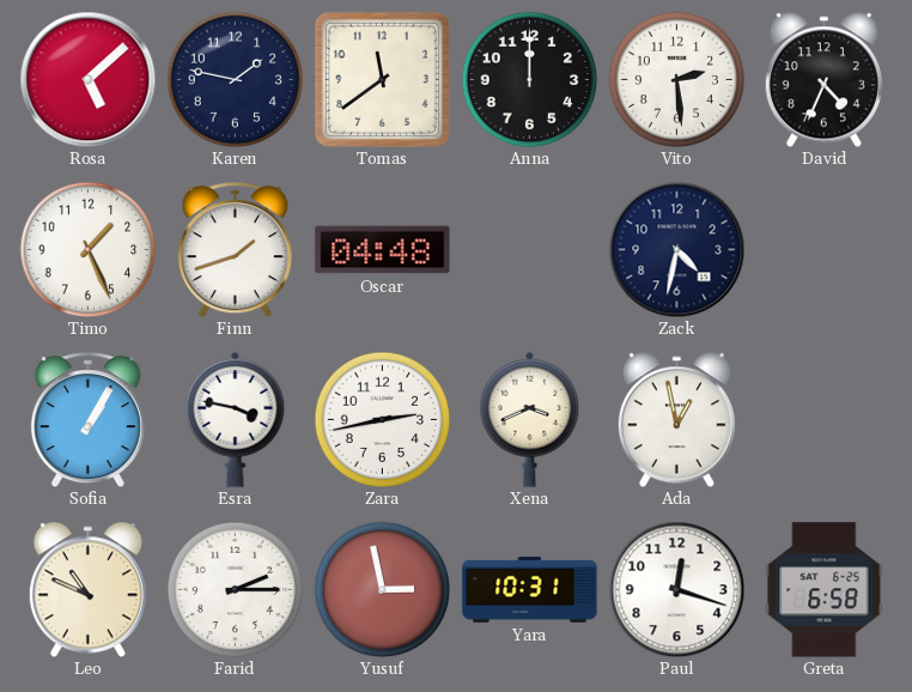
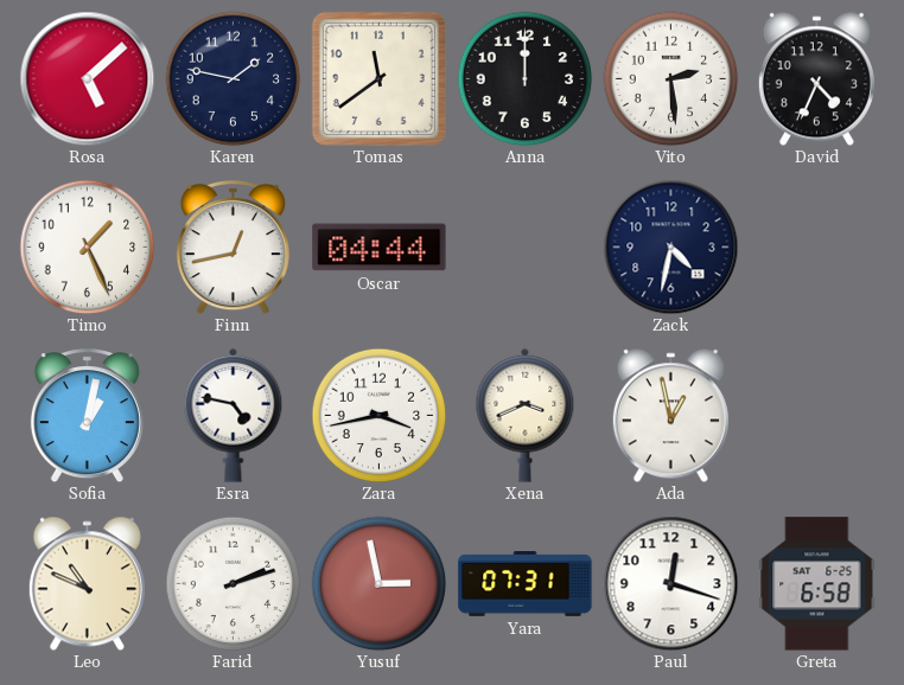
Finn: 1:42 -> 12:43
Oscar: 04:48 -> 04:44
Sofia: 1:05 -> 1:02
Esra: 3:47 -> 4:47
Zara: 2:43 -> 3:43
Farid: 2:15 -> 2:12
Yara: 10:31 -> 07:31
